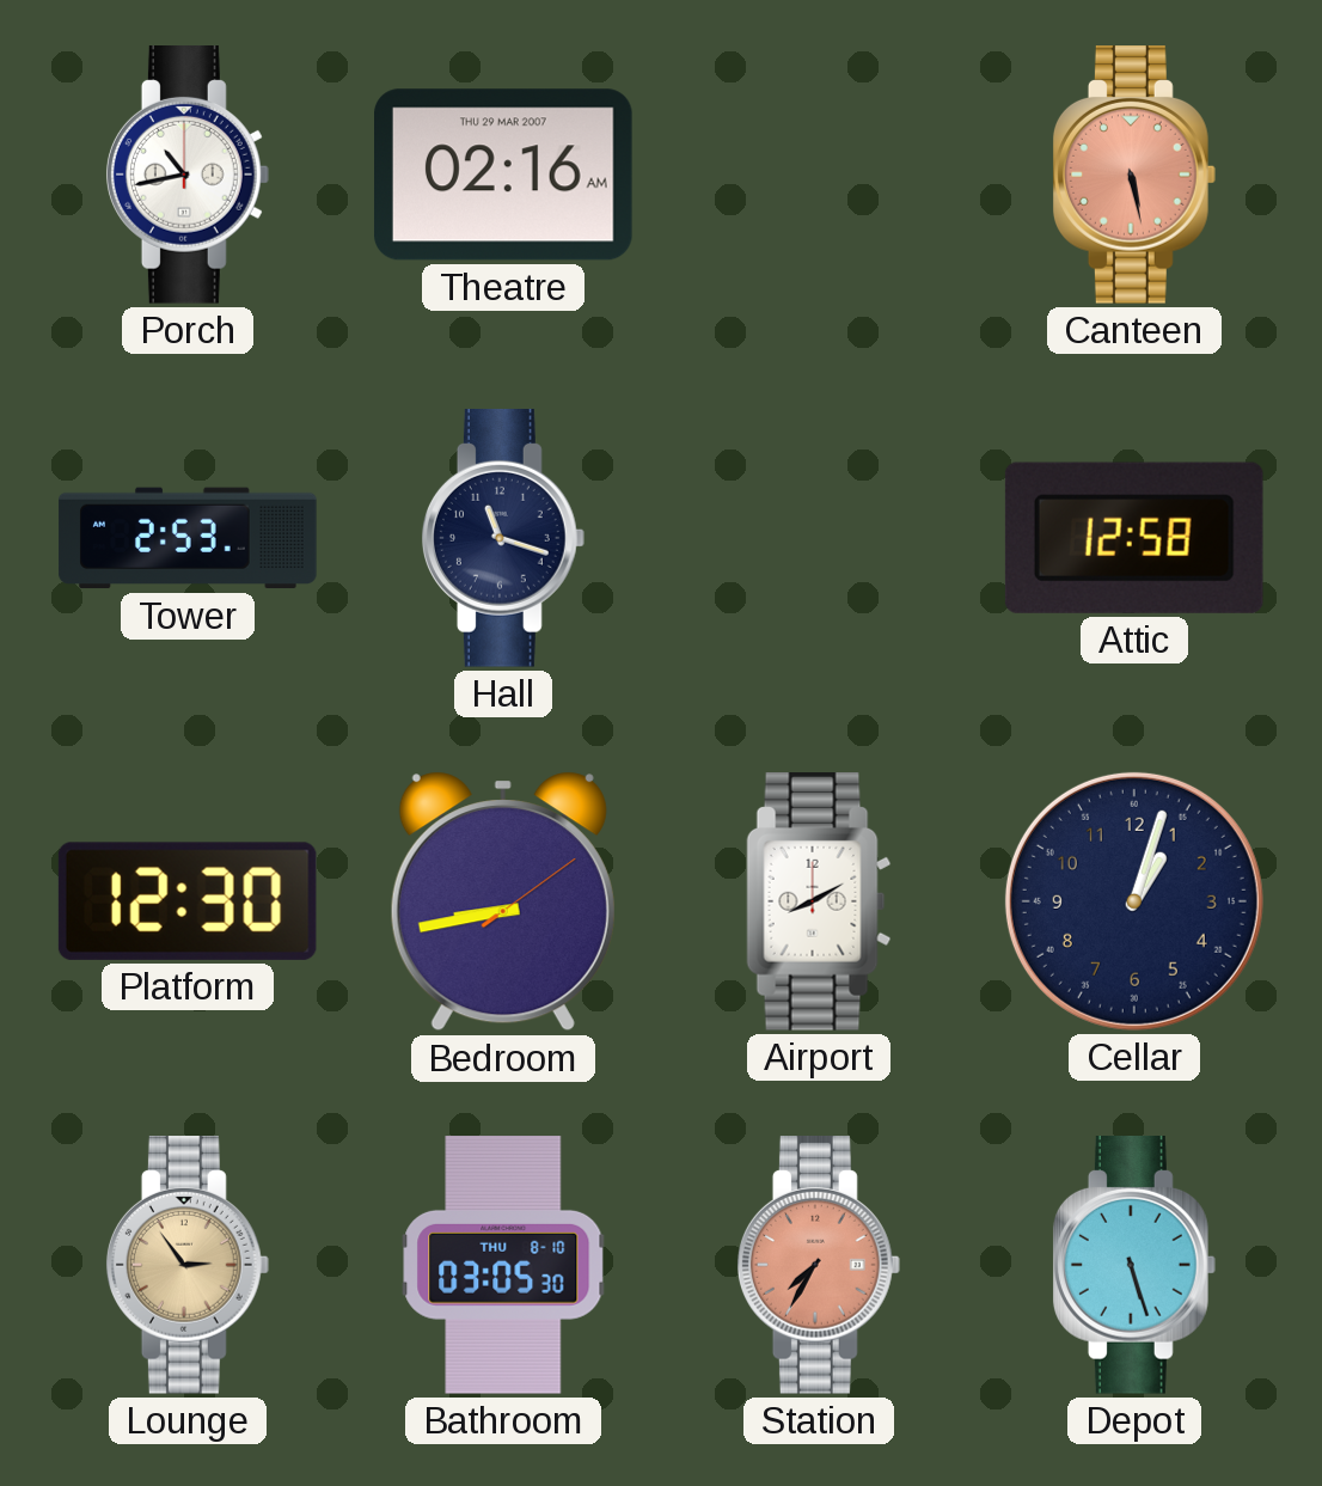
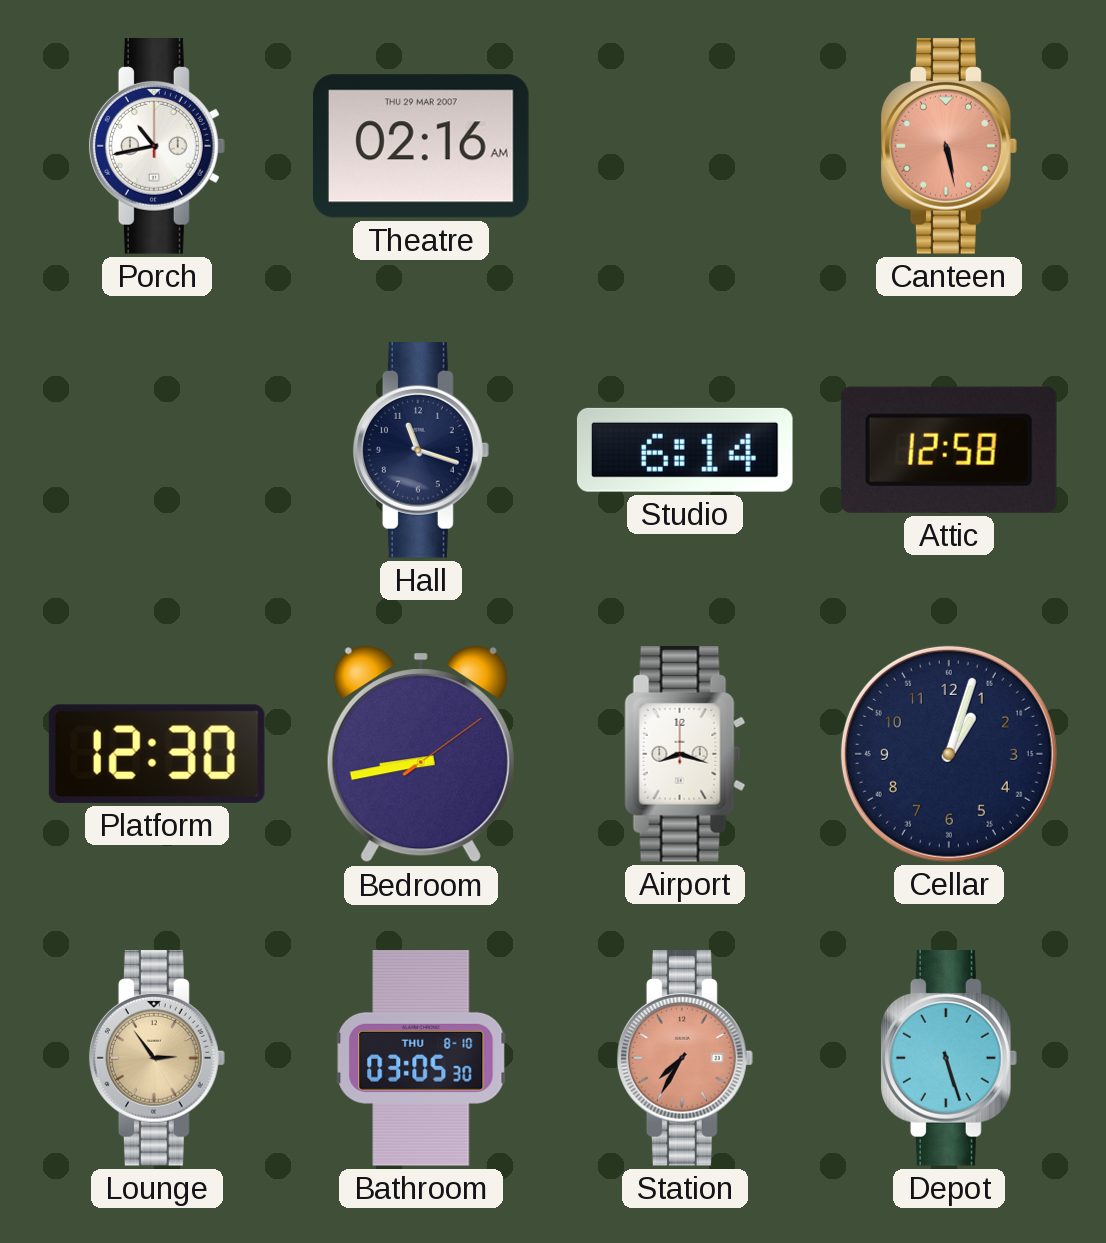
Tower: 2:53 -> none
Studio: none -> 6:14
Airport: 8:10 -> 8:18
